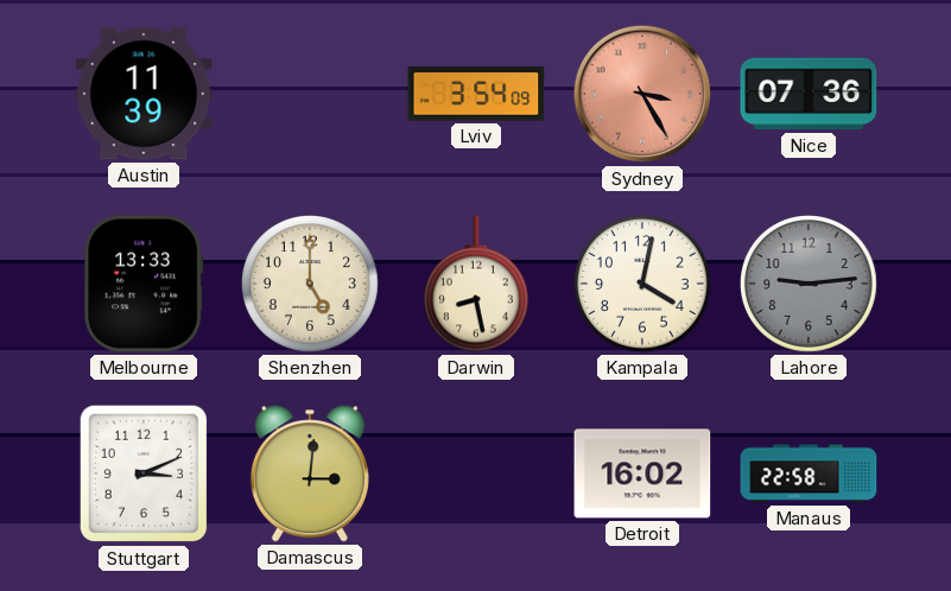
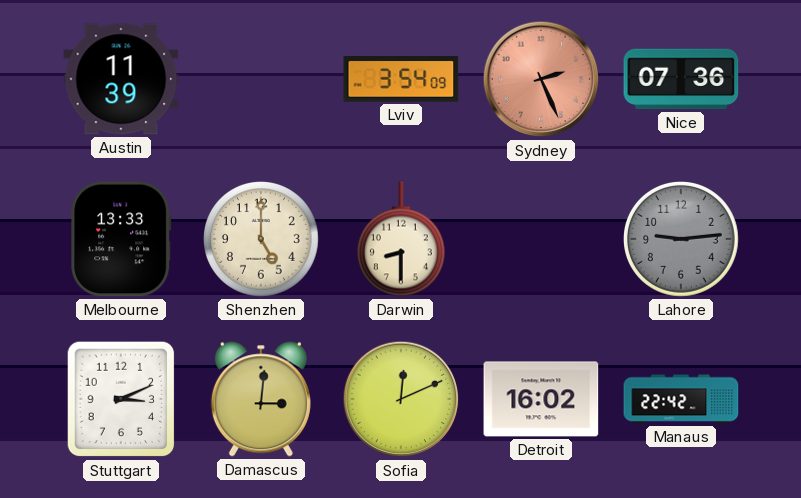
Sydney: 3:25 -> 2:26
Darwin: 8:28 -> 8:30
Kampala: 4:02 -> none
Sofia: none -> 12:11
Manaus: 22:58 -> 22:42
